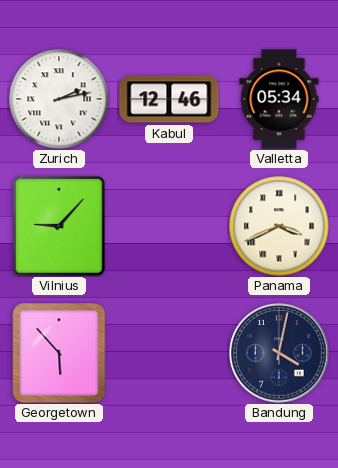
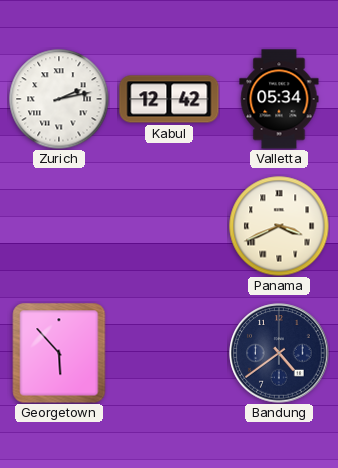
Kabul: 12:46 -> 12:42
Vilnius: 9:07 -> none
Bandung: 4:02 -> 4:39
